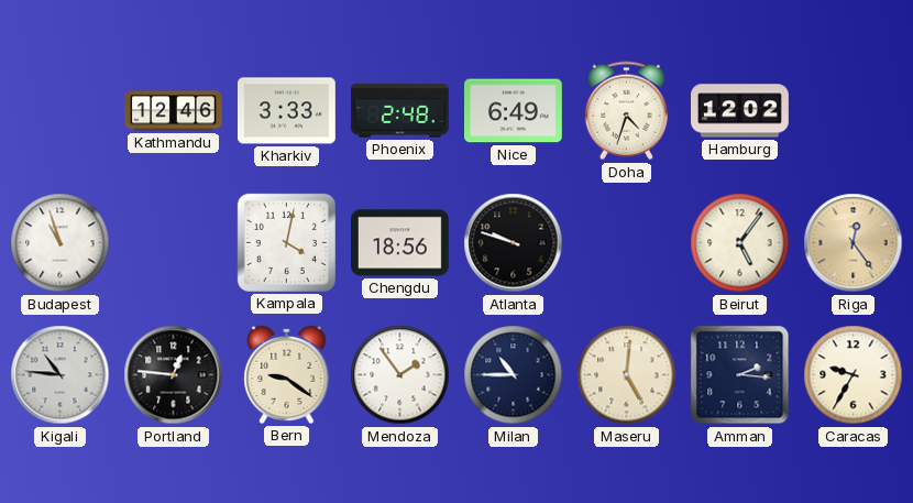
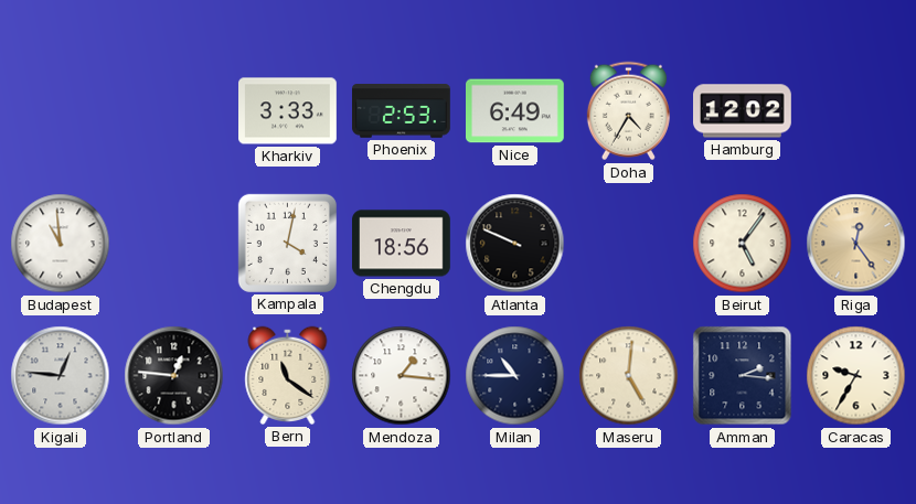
Kathmandu: 12:46 -> none
Phoenix: 2:48 -> 2:53
Doha: 4:33 -> 4:35
Budapest: 10:57 -> 10:59
Atlanta: 9:48 -> 9:49
Kigali: 10:46 -> 12:46
Bern: 9:21 -> 11:21
Mendoza: 1:54 -> 1:16
